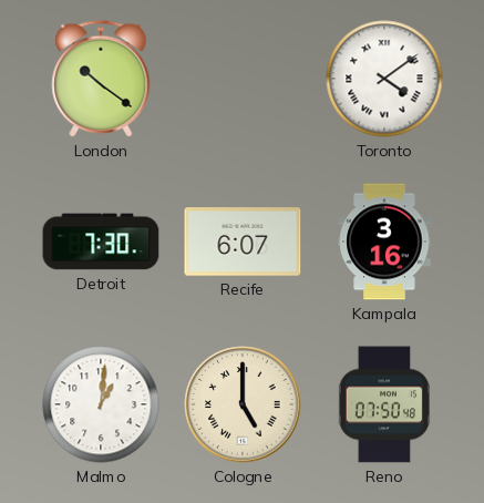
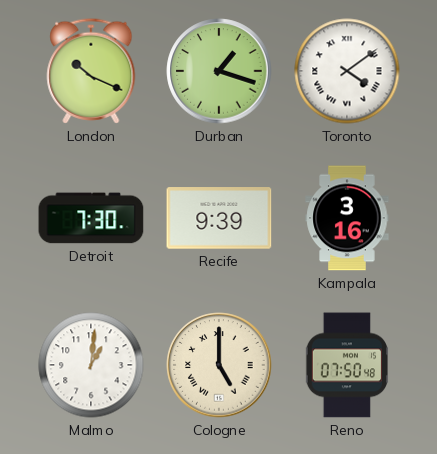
London: 10:21 -> 10:19
Durban: none -> 1:18
Recife: 6:07 -> 9:39
